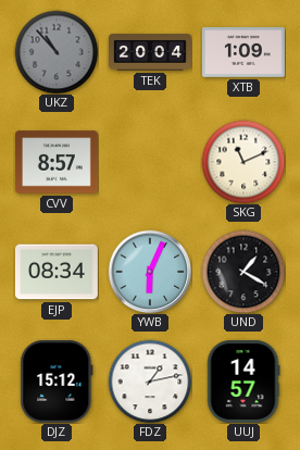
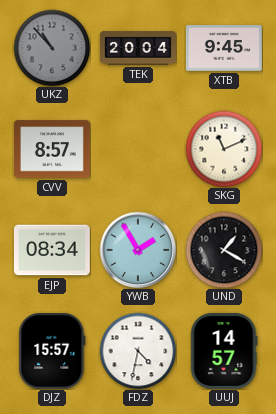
XTB: 1:09 -> 9:45
YWB: 6:04 -> 1:55
DJZ: 15:12 -> 15:57
FDZ: 1:13 -> 4:32
